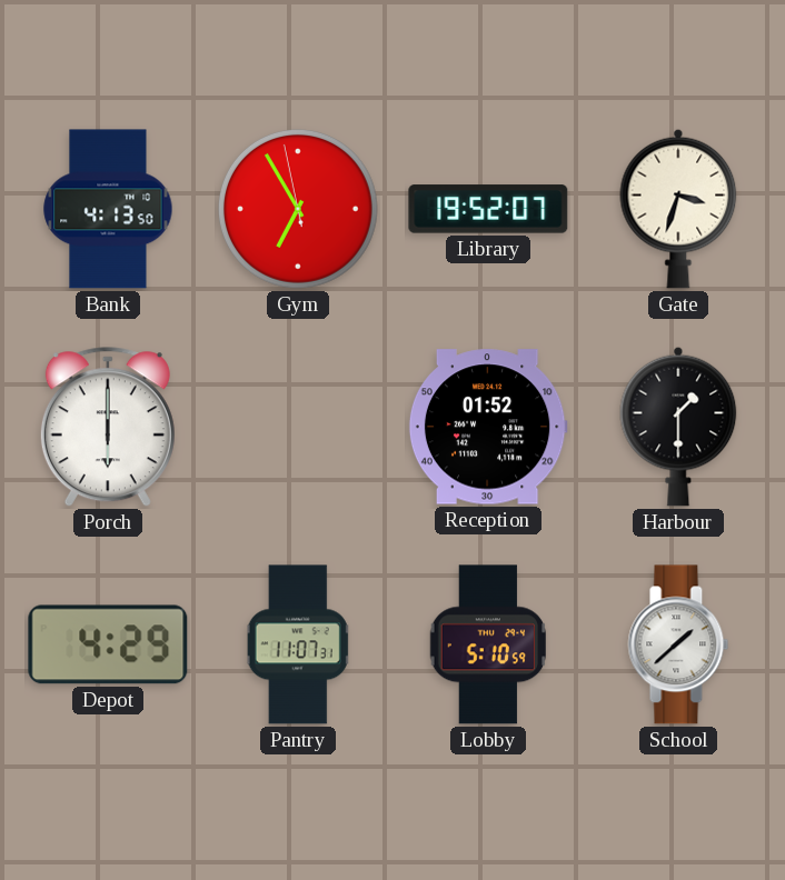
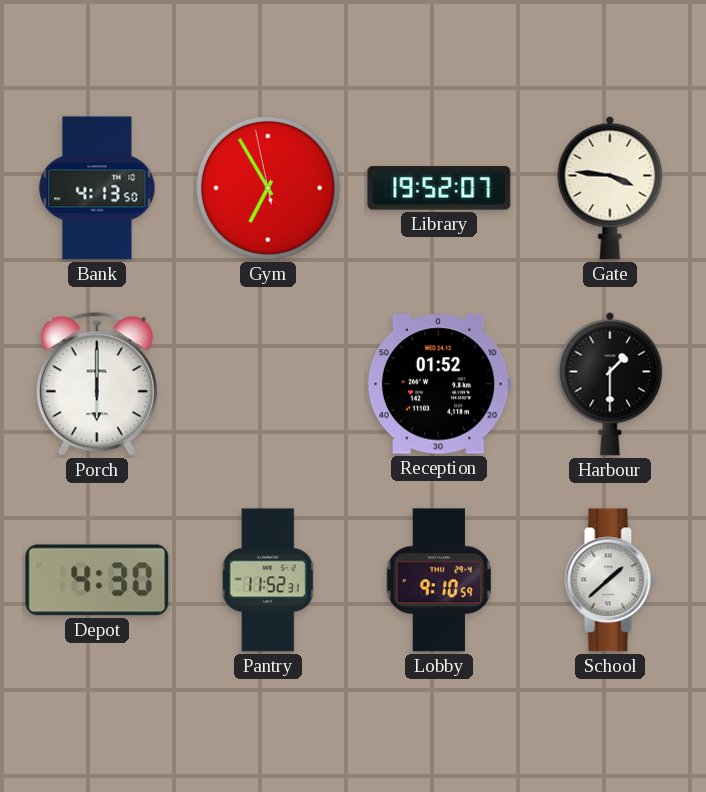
Gate: 3:33 -> 3:46
Depot: 4:29 -> 4:30
Pantry: 11:07 -> 11:52
Lobby: 5:10 -> 9:10
